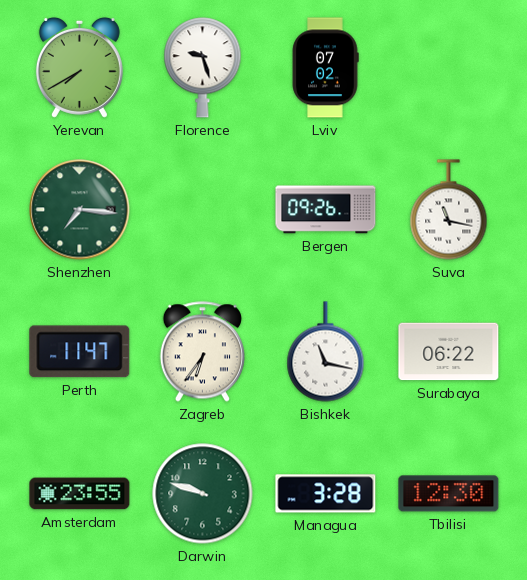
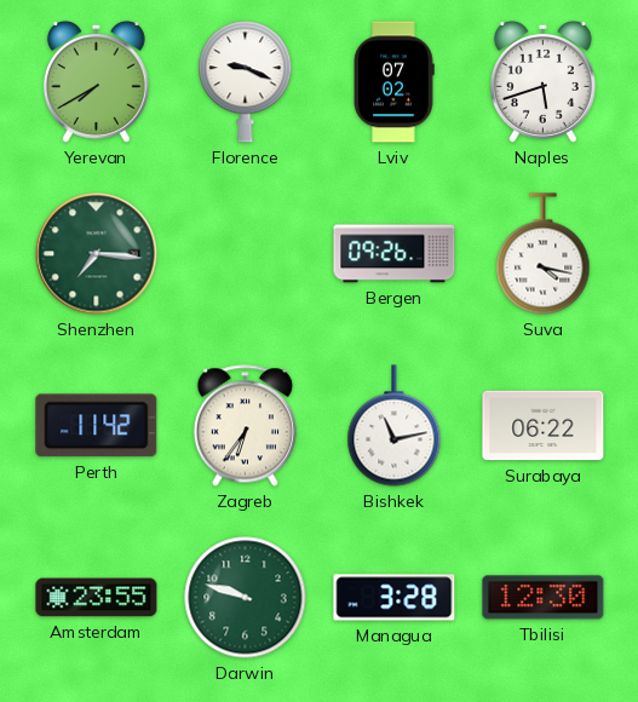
Florence: 9:27 -> 9:19
Naples: none -> 5:42
Suva: 11:17 -> 4:17
Perth: 11:47 -> 11:42
Bishkek: 11:17 -> 11:13
